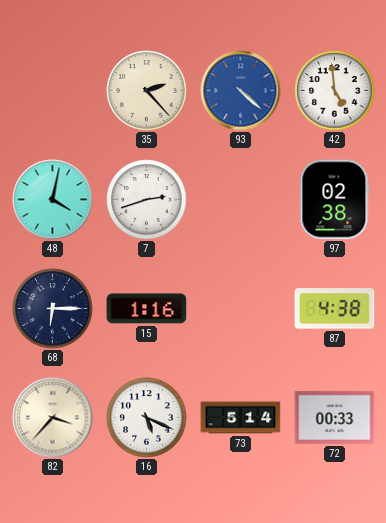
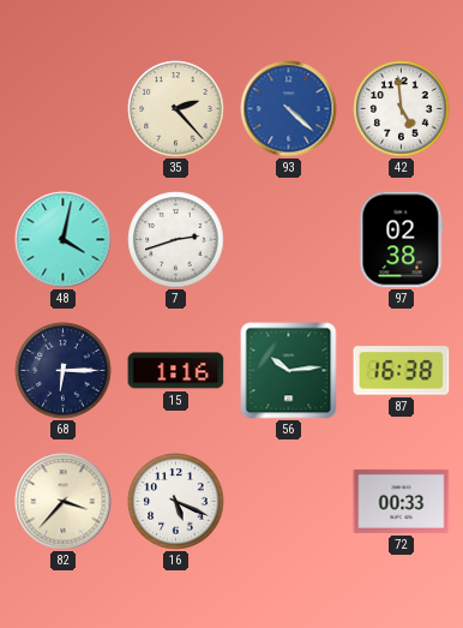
56: none -> 10:14
87: 4:38 -> 16:38
73: 5:14 -> none
